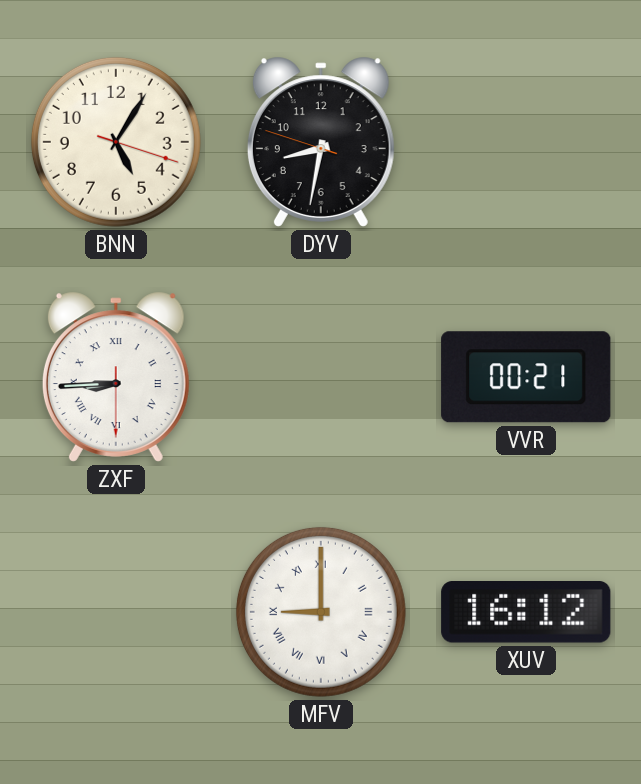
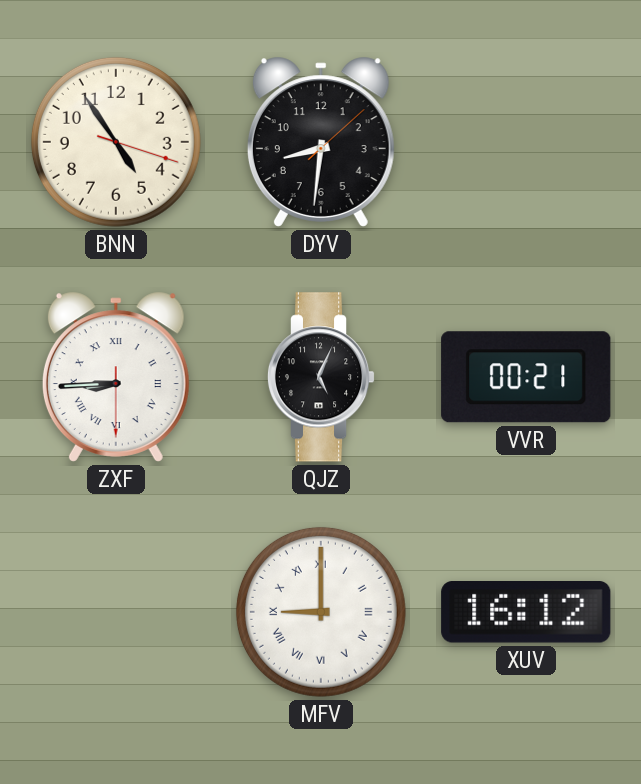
BNN: 5:05 -> 4:54
DYV: 8:31:48 -> 8:31:08
QJZ: none -> 5:04
